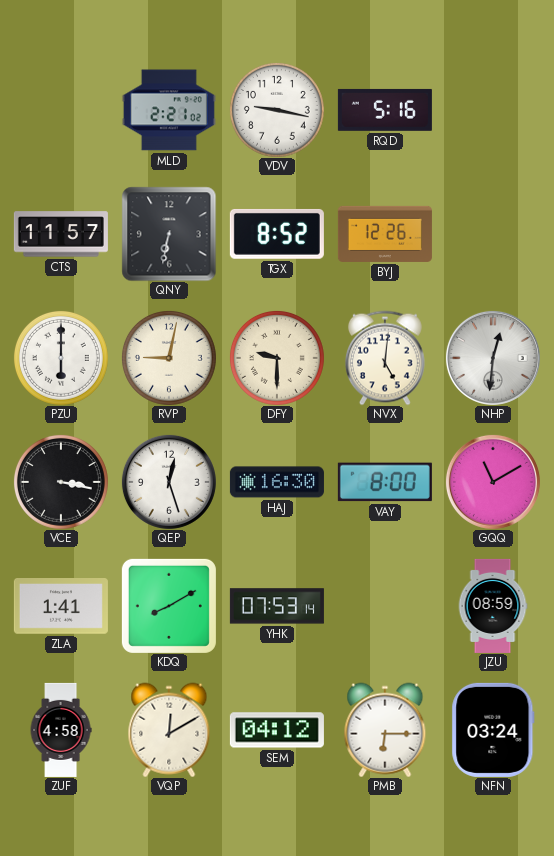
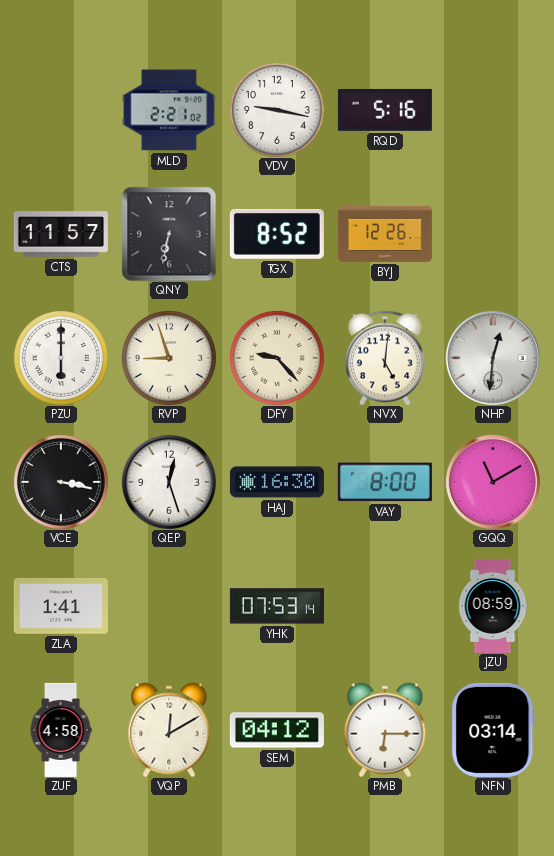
RVP: 9:02 -> 8:57
DFY: 9:30 -> 9:23
KDQ: 8:10 -> none
NFN: 03:24 -> 03:14
